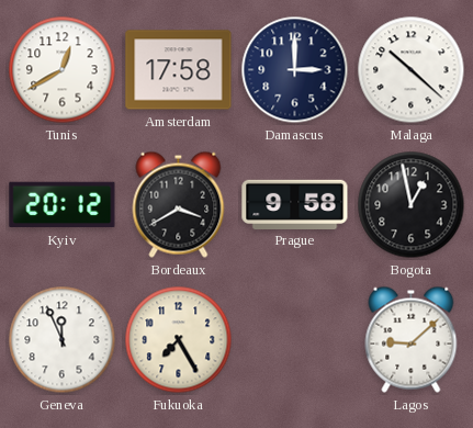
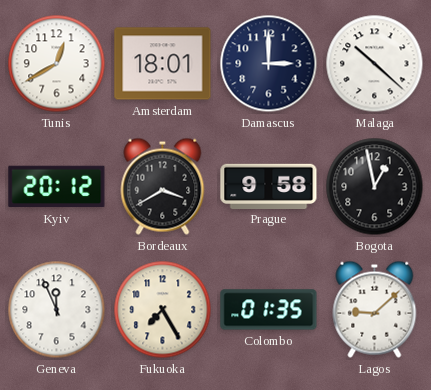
Amsterdam: 17:58 -> 18:01
Colombo: none -> 01:35
